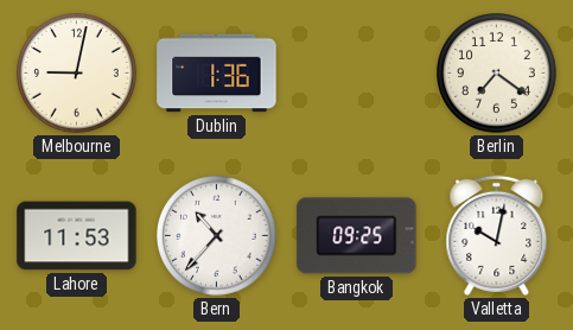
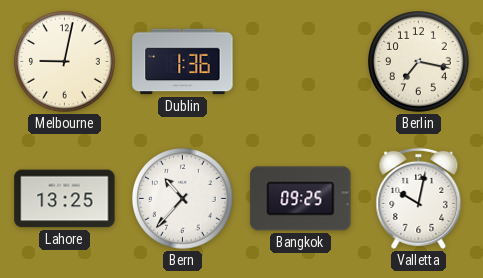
Berlin: 7:21 -> 7:17
Lahore: 11:53 -> 13:25
